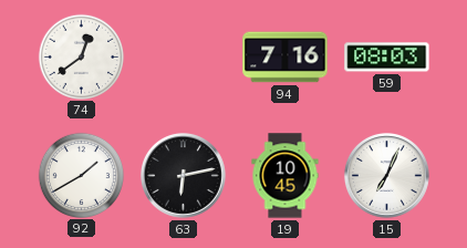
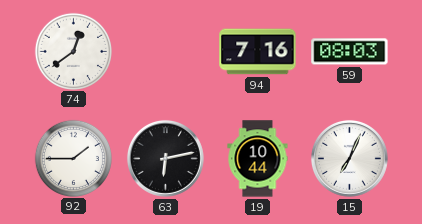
92: 1:40 -> 1:45
19: 10:45 -> 10:44
